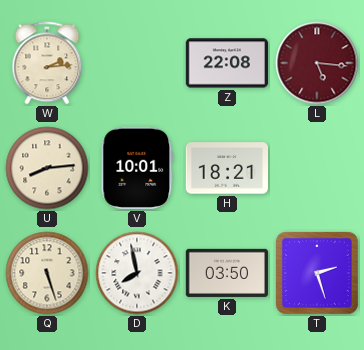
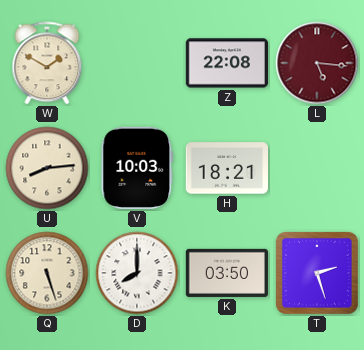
W: 2:14 -> 1:50
V: 10:01 -> 10:03
D: 7:58 -> 8:00
